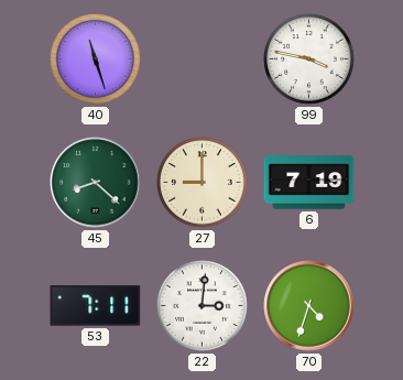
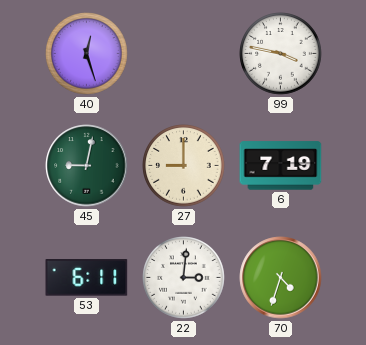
40: 11:27 -> 12:27
45: 8:22 -> 9:02
53: 7:11 -> 6:11
